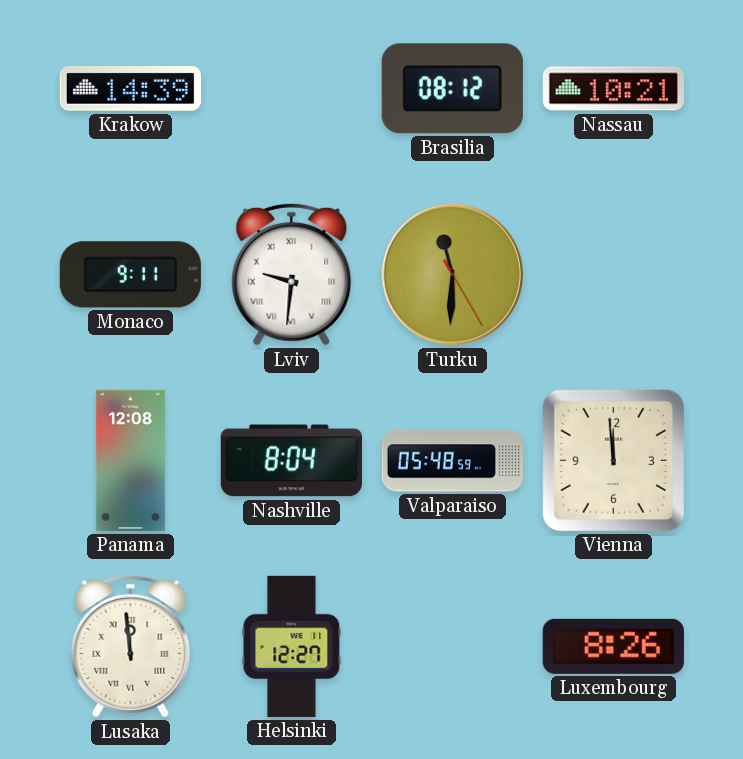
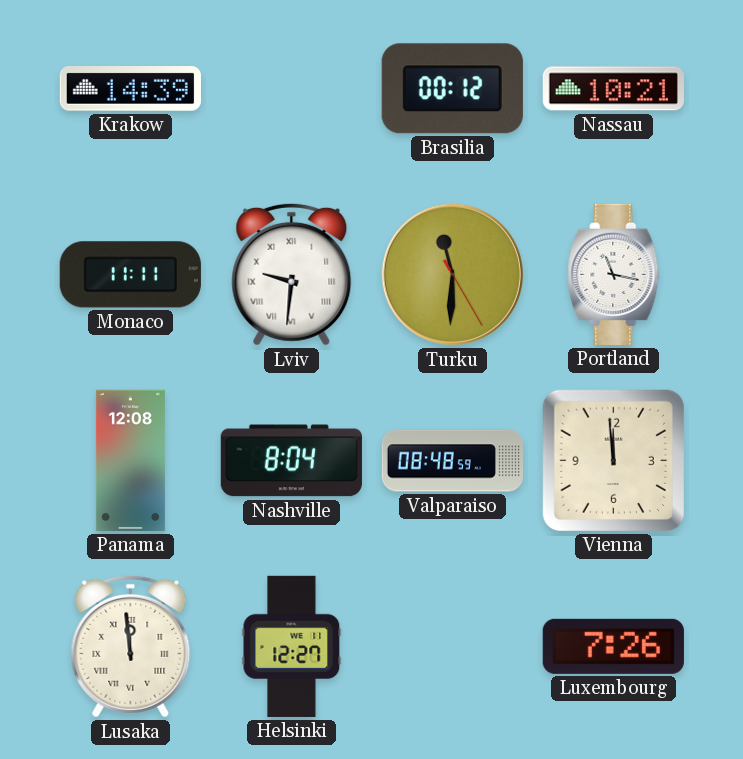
Brasilia: 08:12 -> 00:12
Monaco: 9:11 -> 11:11
Portland: none -> 11:17
Valparaiso: 05:48 -> 08:48
Luxembourg: 8:26 -> 7:26
